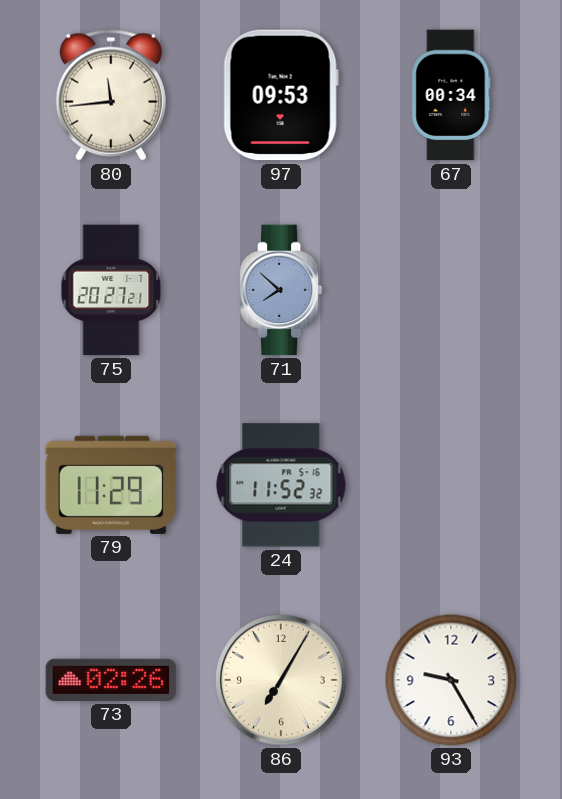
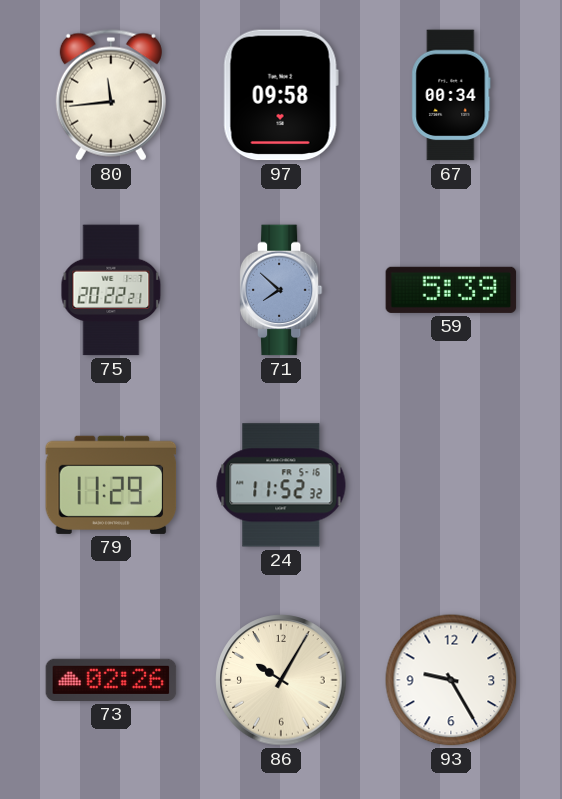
97: 09:53 -> 09:58
75: 20:27 -> 20:22
59: none -> 5:39
86: 7:05 -> 10:05
